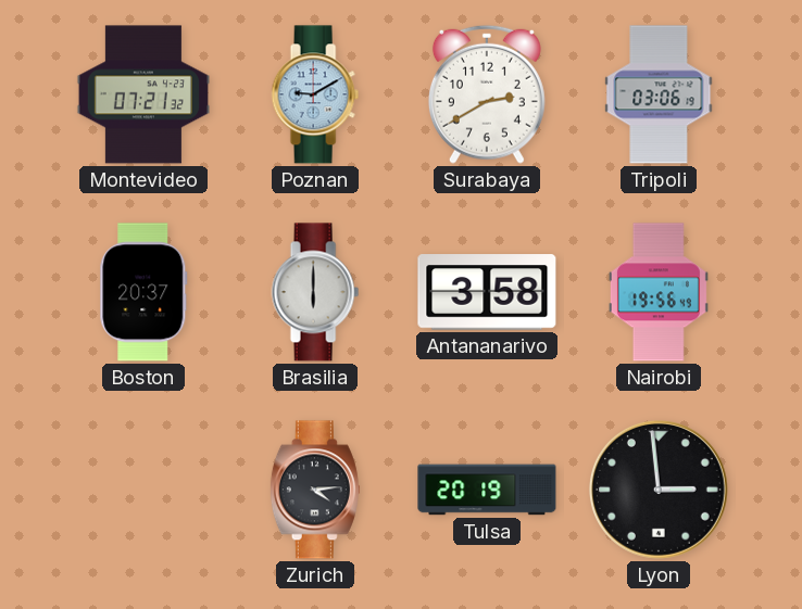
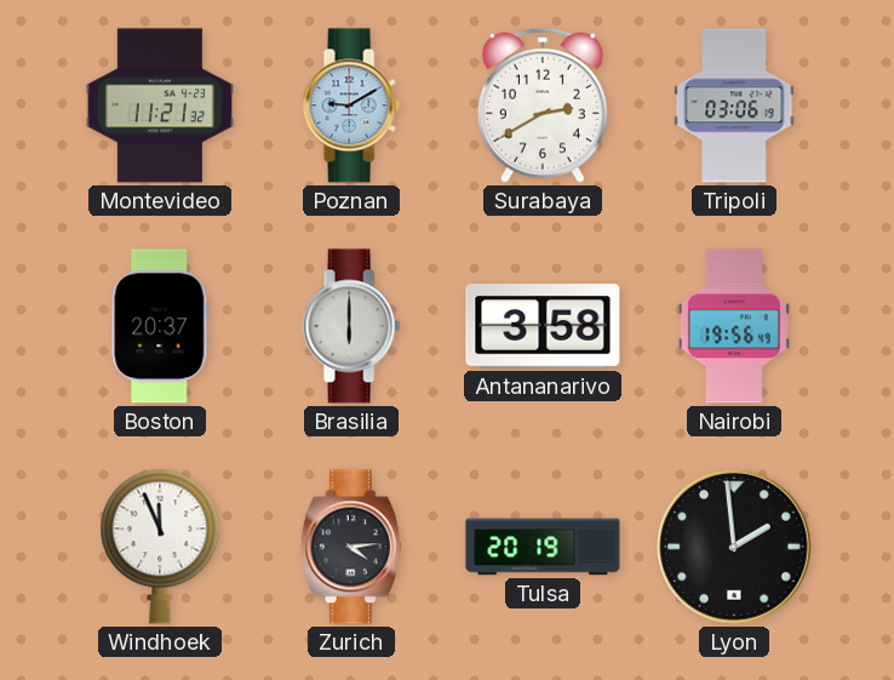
Montevideo: 07:21 -> 11:21
Windhoek: none -> 11:56
Lyon: 2:59 -> 1:59
